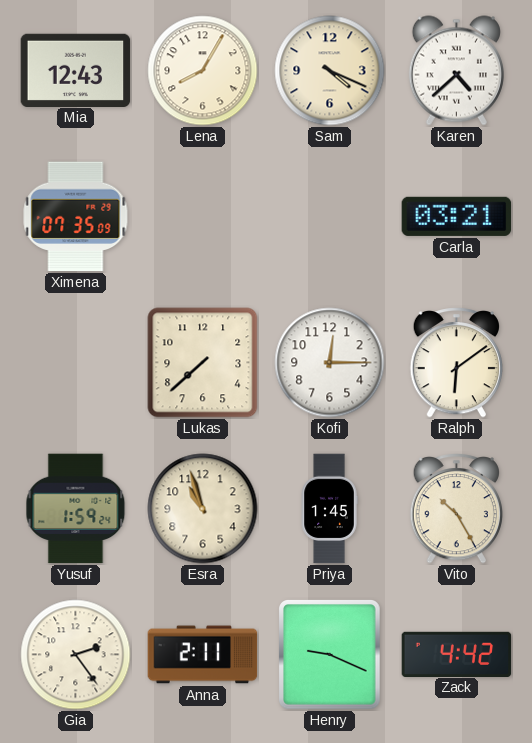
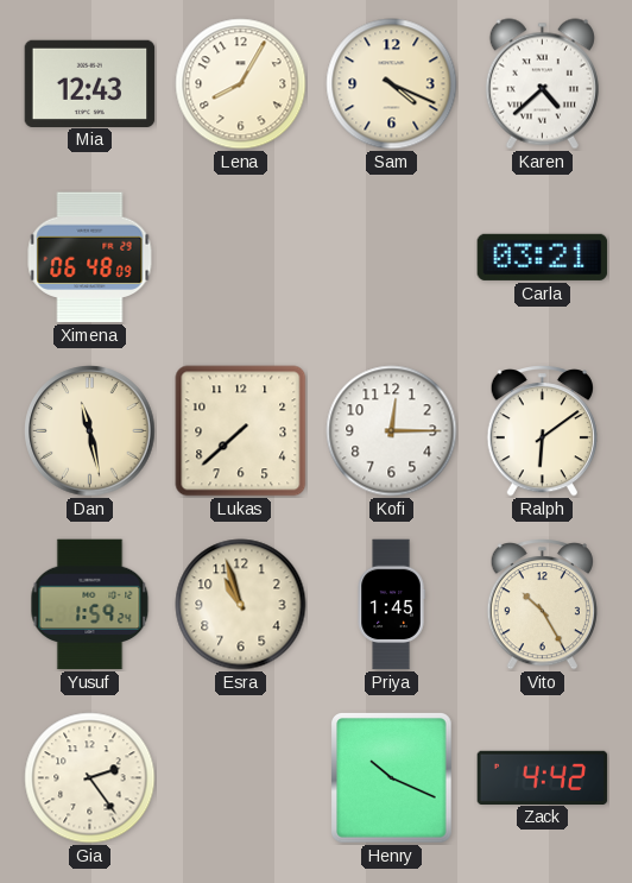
Ximena: 07:35 -> 06:48
Dan: none -> 11:28
Anna: 2:11 -> none
Henry: 9:19 -> 10:19
